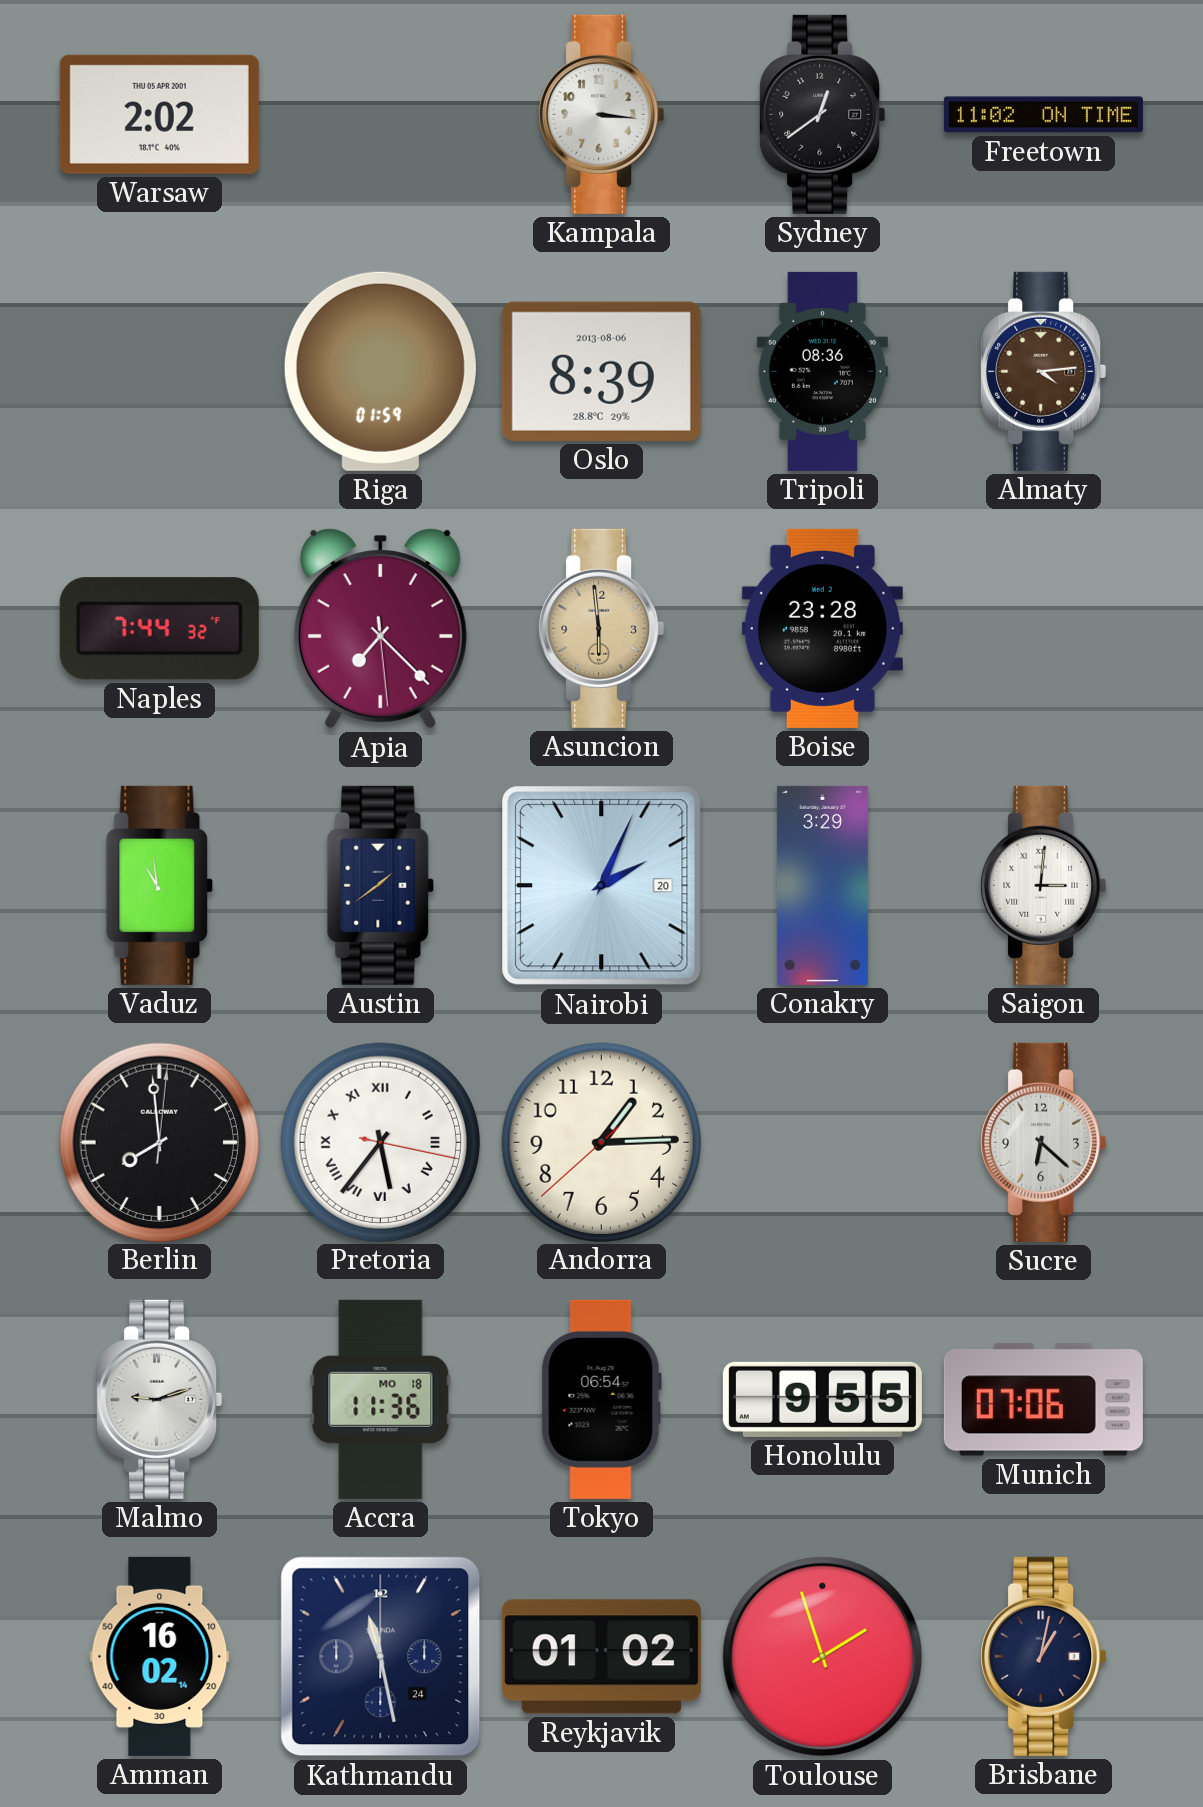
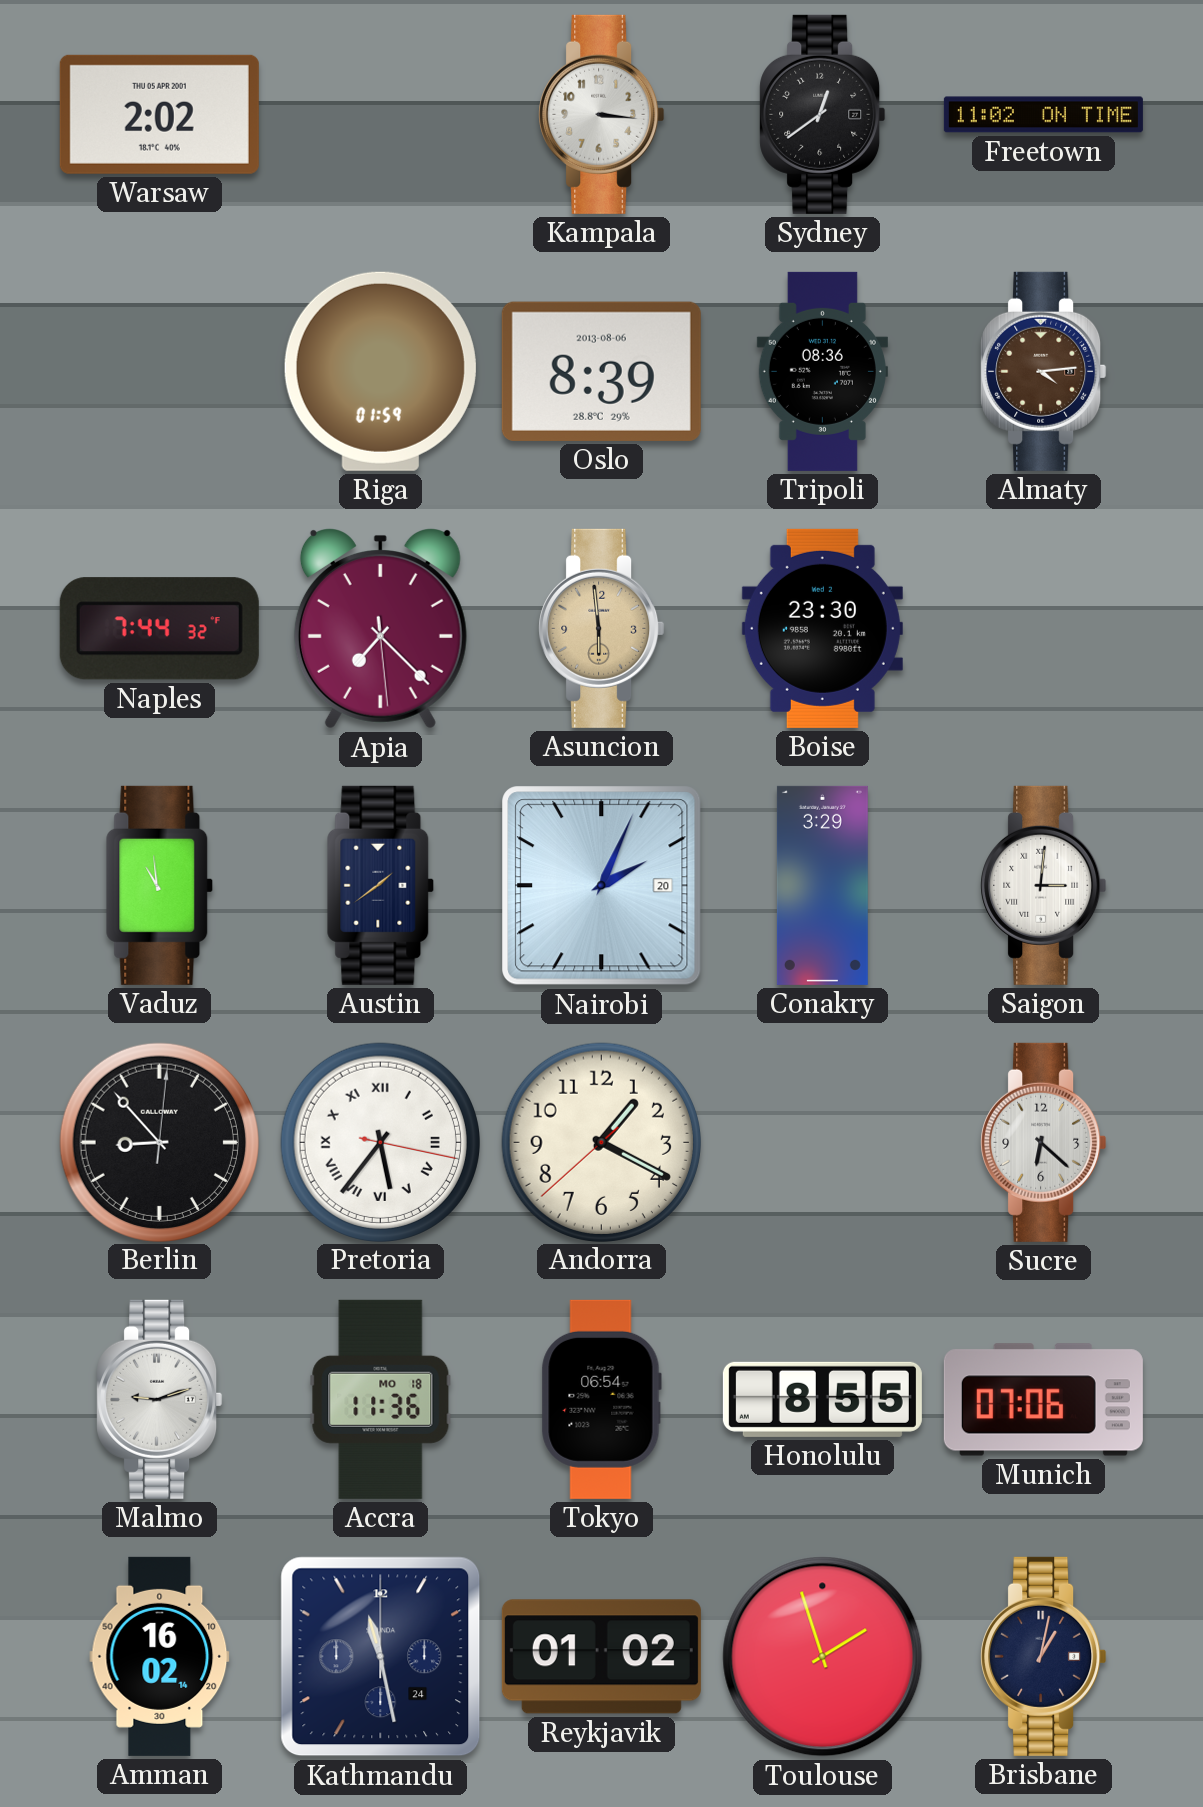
Boise: 23:28 -> 23:30
Berlin: 7:59 -> 8:53
Andorra: 1:14 -> 1:19
Honolulu: 9:55 -> 8:55
